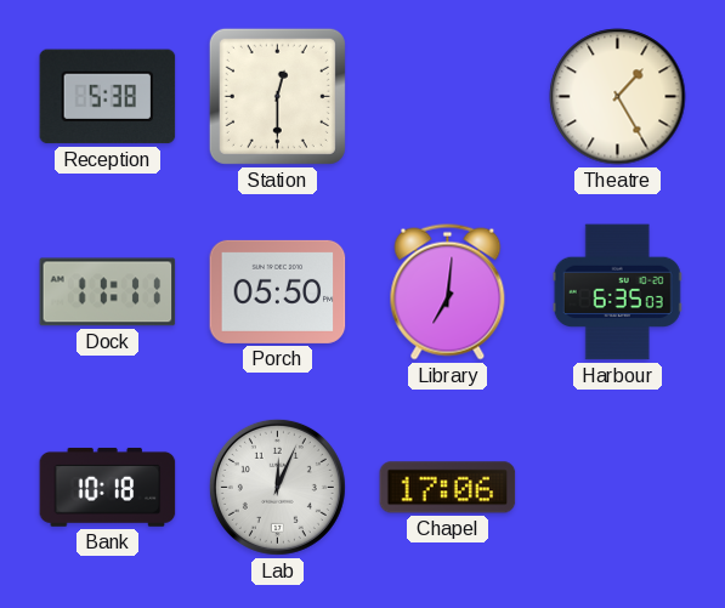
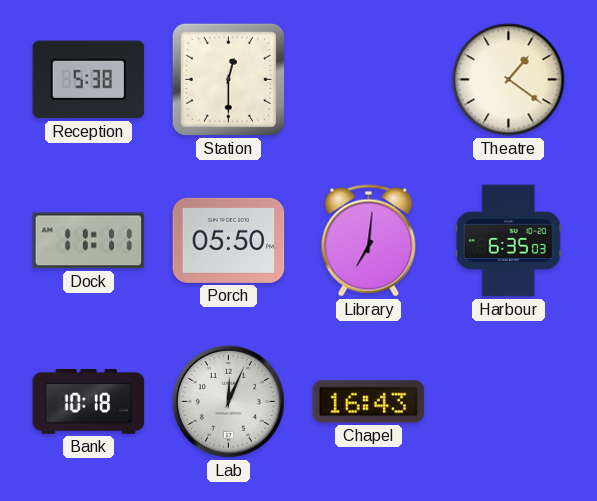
Theatre: 1:25 -> 1:21
Chapel: 17:06 -> 16:43
